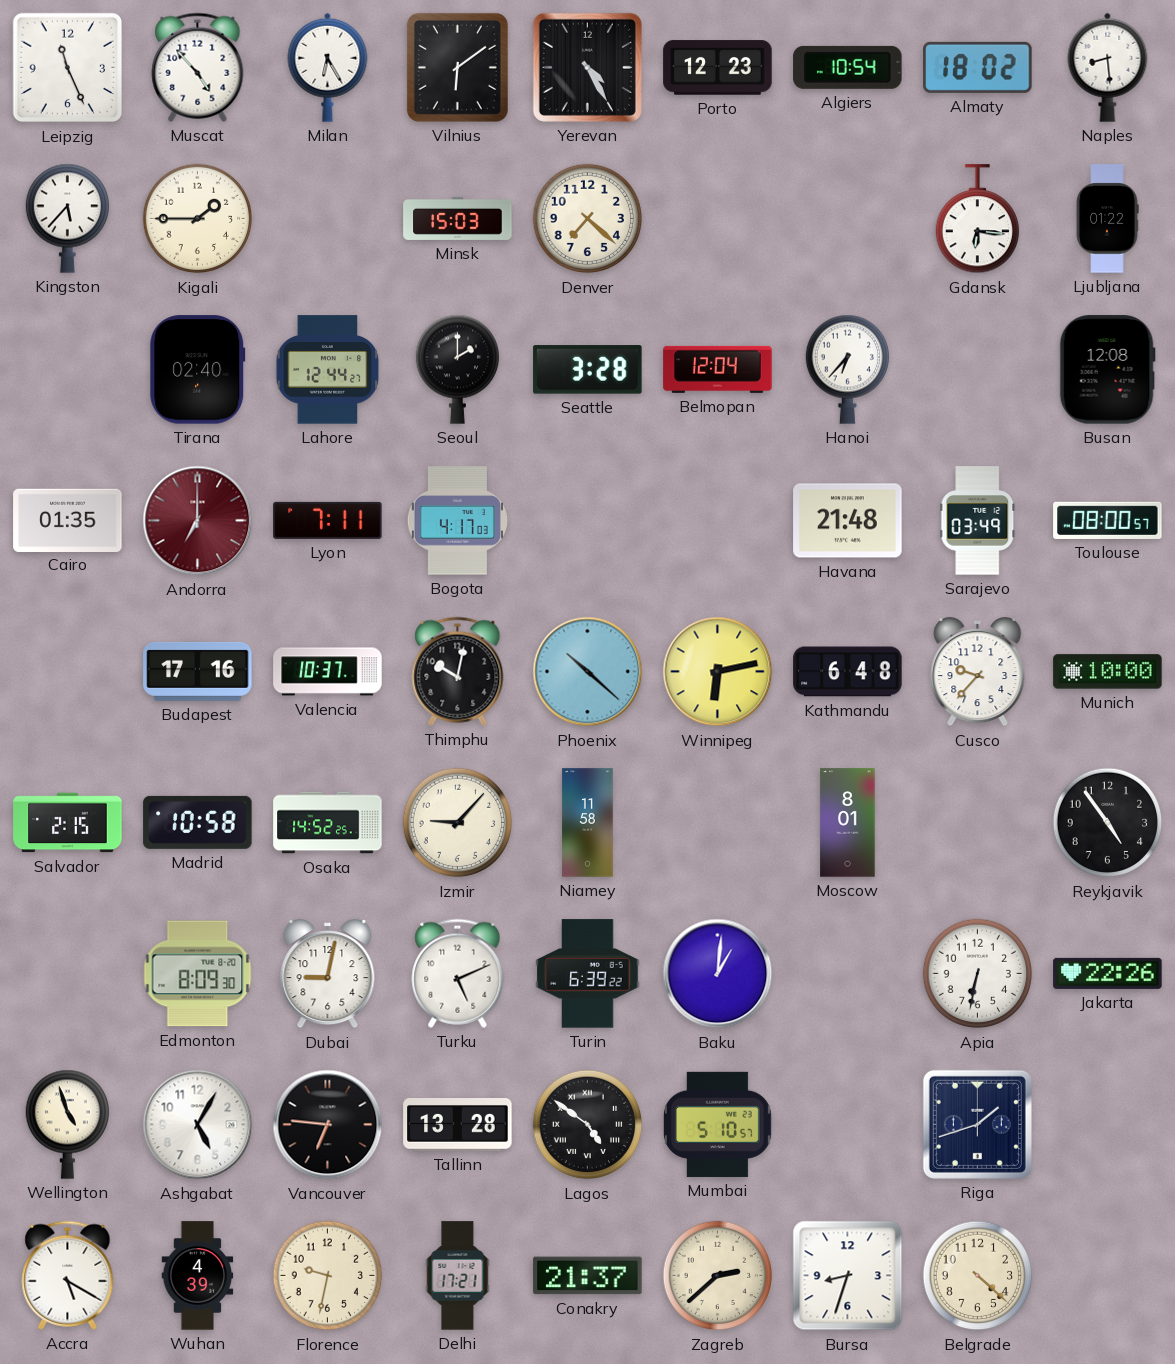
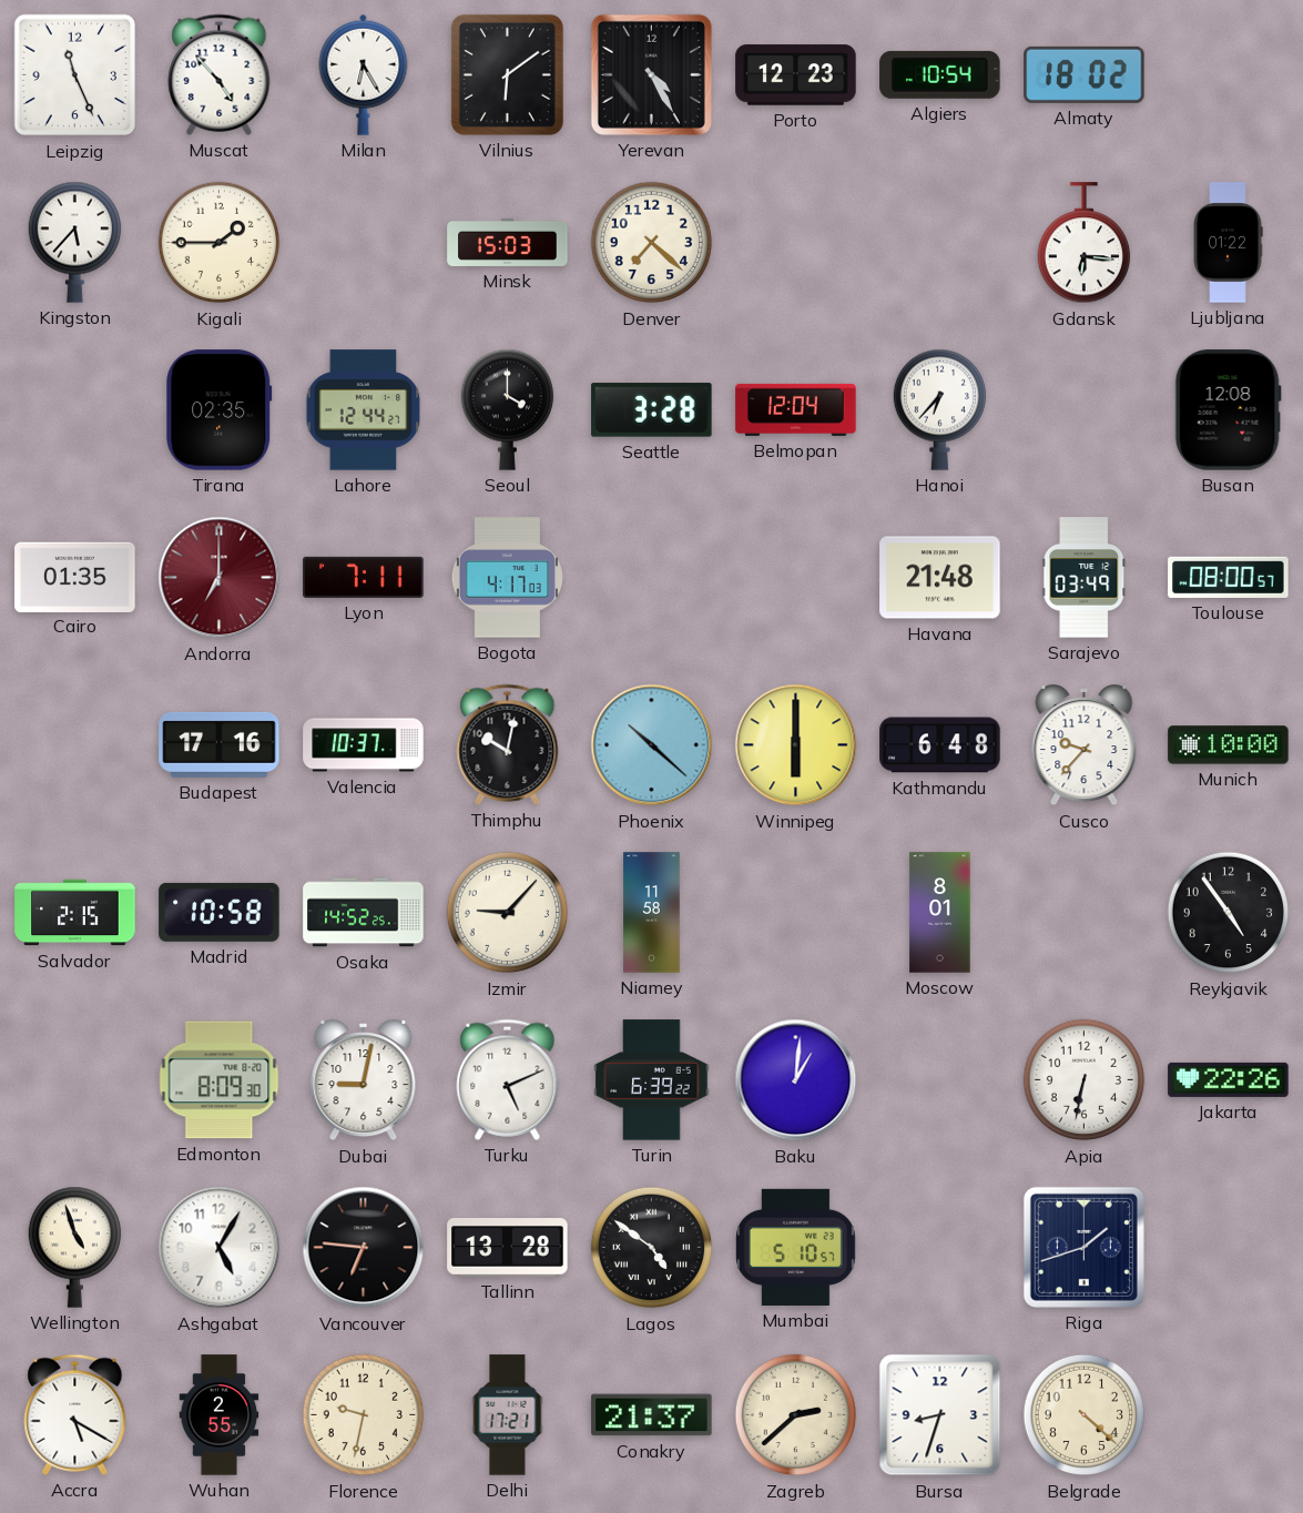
Naples: 8:29 -> none
Tirana: 02:40 -> 02:35
Seoul: 2:00 -> 4:00
Winnipeg: 6:13 -> 6:00
Wuhan: 4:39 -> 2:55
